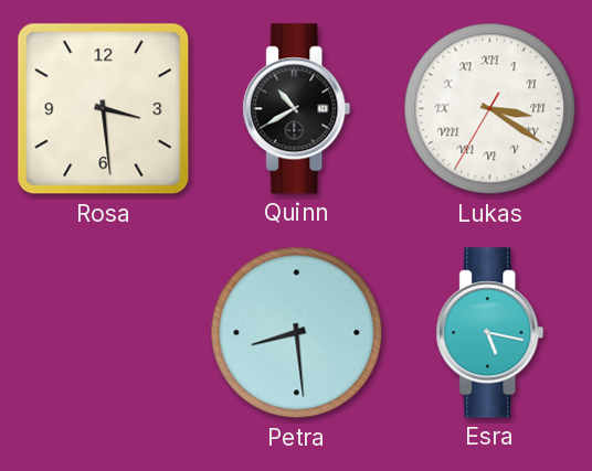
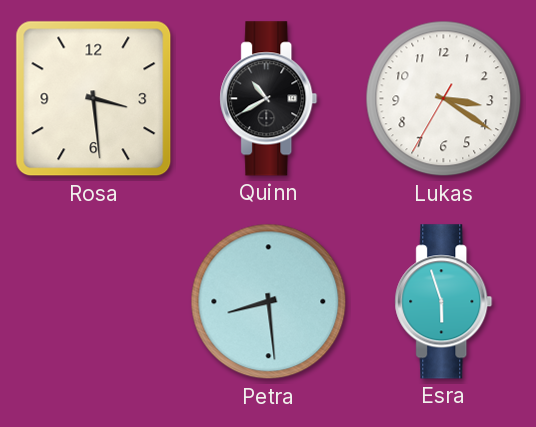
Lukas numerals: Roman -> Arabic
Esra: 5:17 -> 5:57
